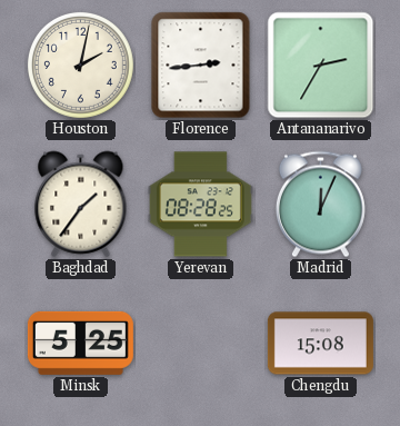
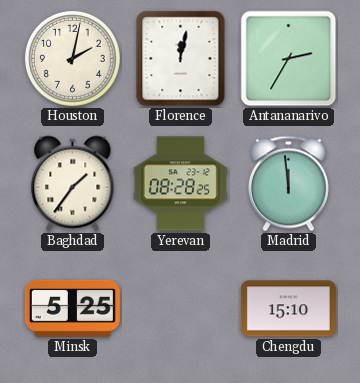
Florence: 2:44 -> 12:02
Madrid: 12:04 -> 11:59
Chengdu: 15:08 -> 15:10
